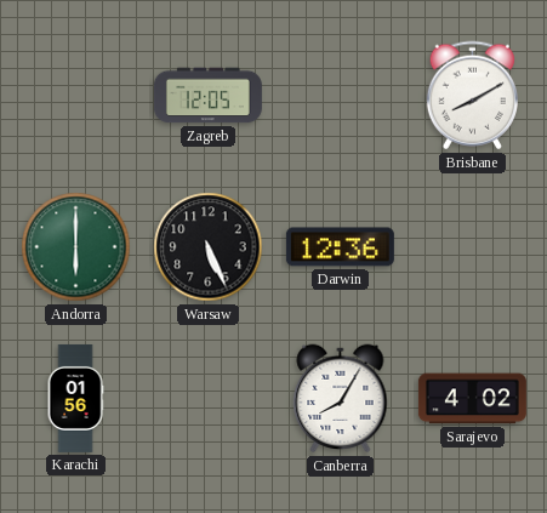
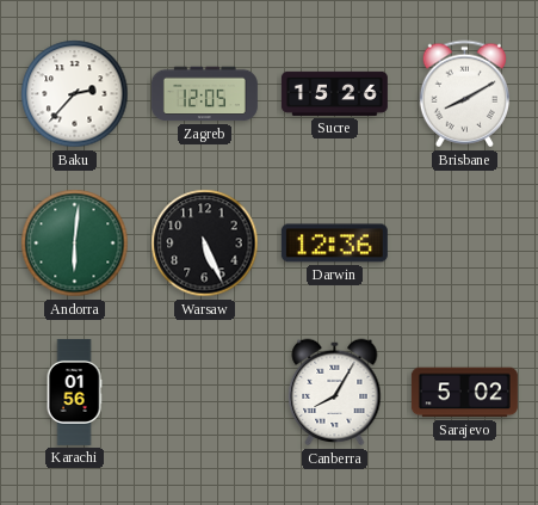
Baku: none -> 2:37
Sucre: none -> 15:26
Andorra: 6:00 -> 6:01
Sarajevo: 4:02 -> 5:02
